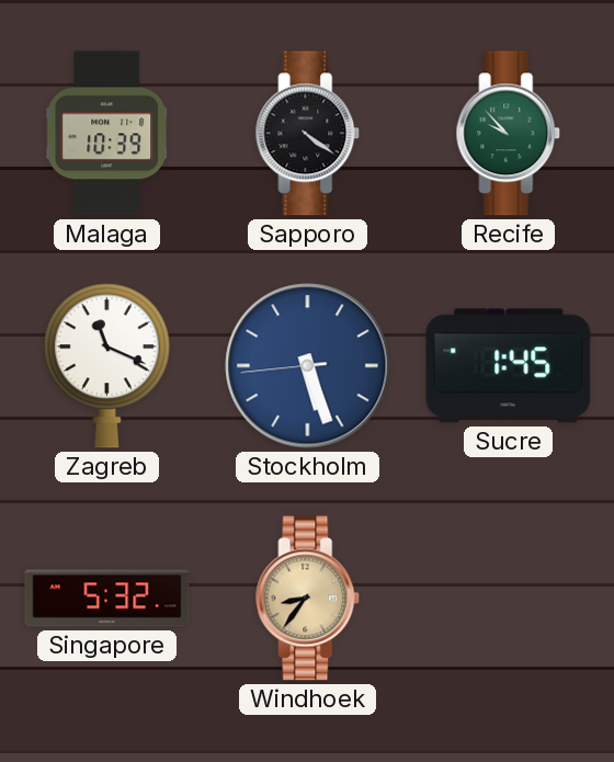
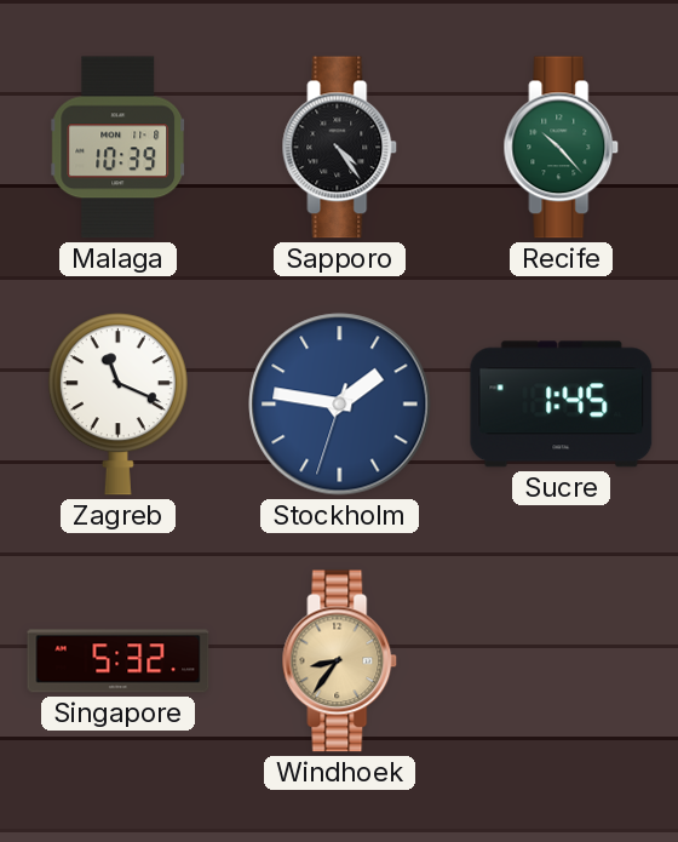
Sapporo: 4:21 -> 4:24
Recife: 9:53 -> 10:23
Stockholm: 5:26 -> 1:46
